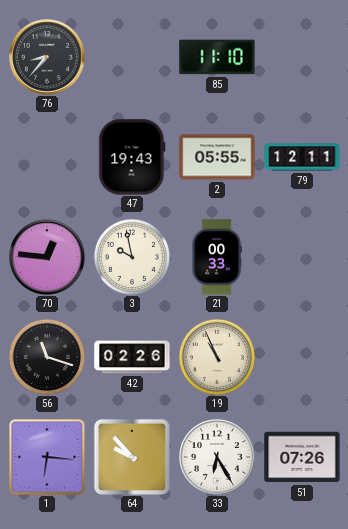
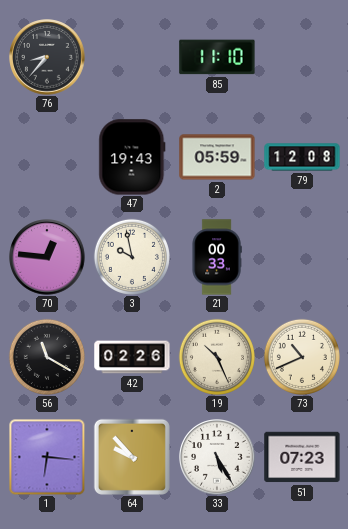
2: 05:55 -> 05:59
79: 12:11 -> 12:08
56: 11:18 -> 11:20
19: 10:56 -> 10:26
73: none -> 10:41
33: 6:25 -> 5:25
51: 07:26 -> 07:23
